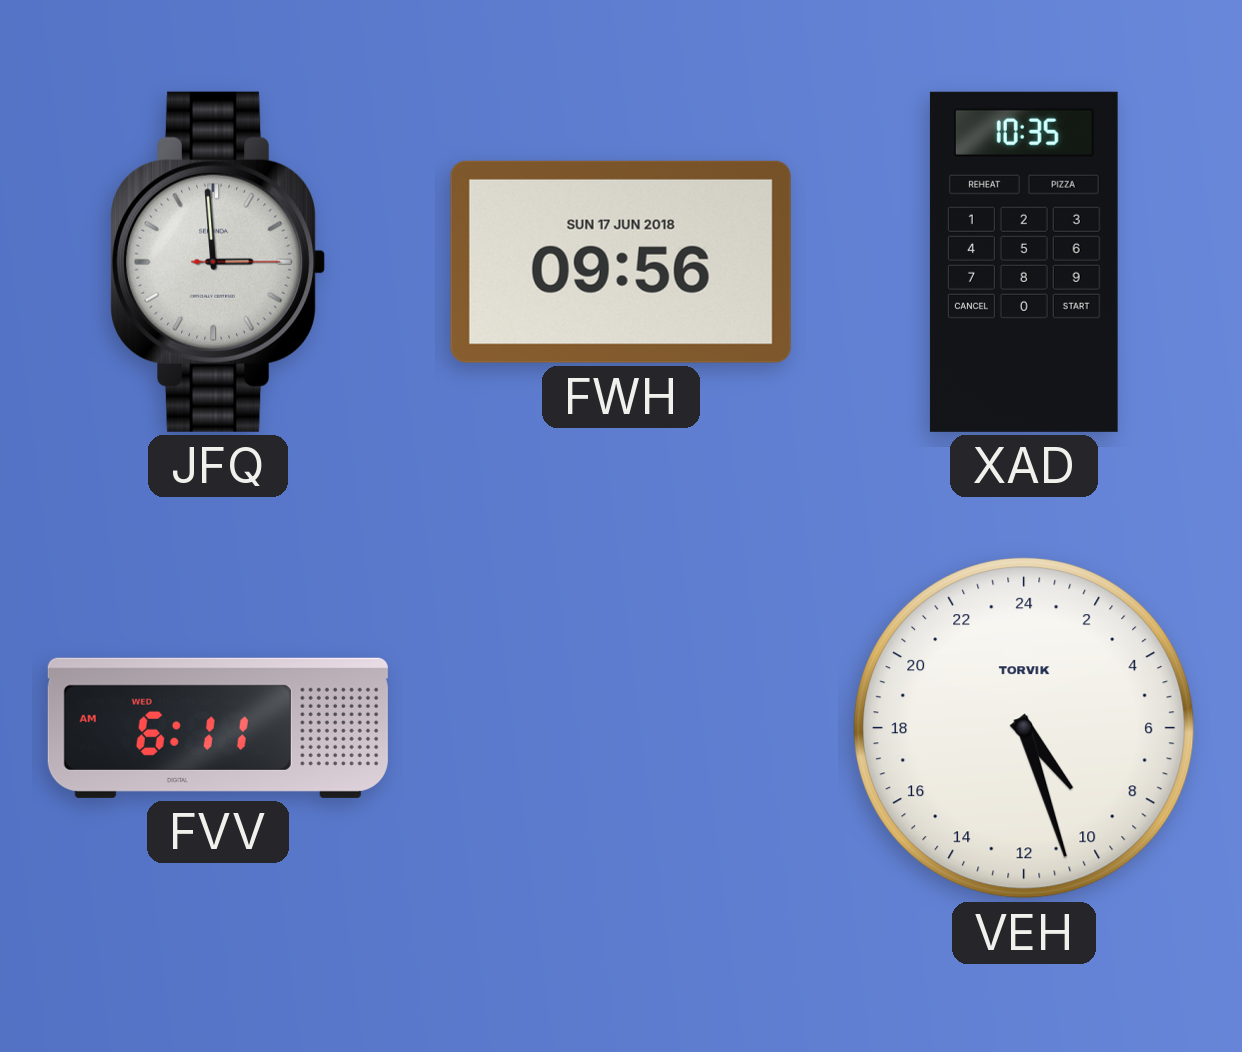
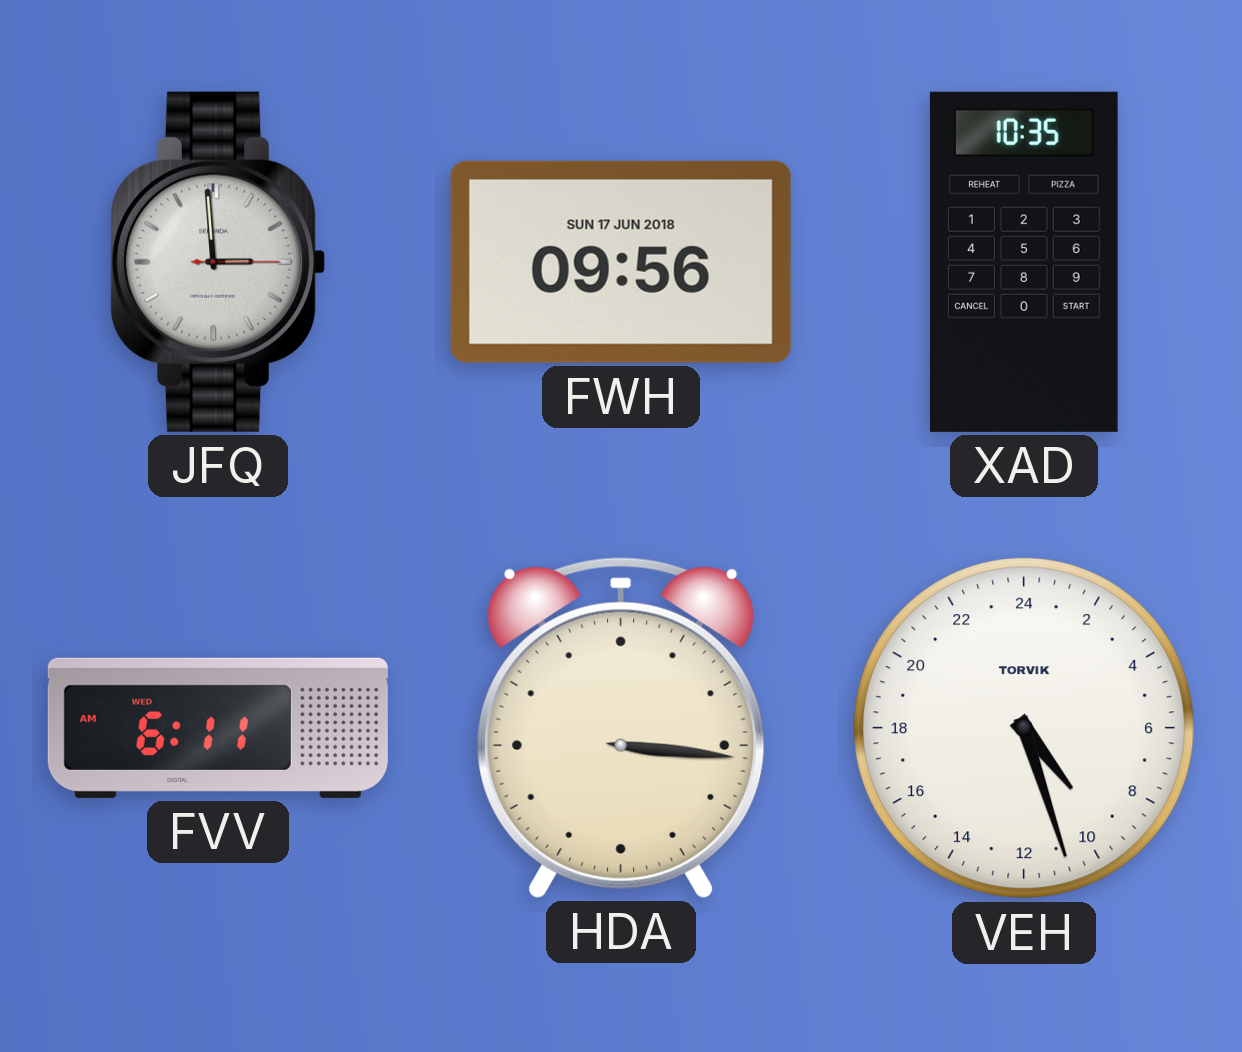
HDA: none -> 3:16
